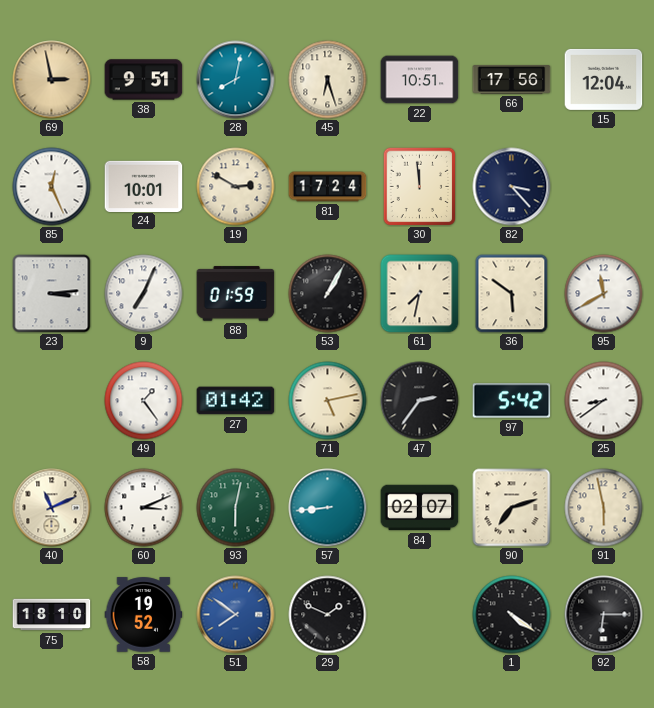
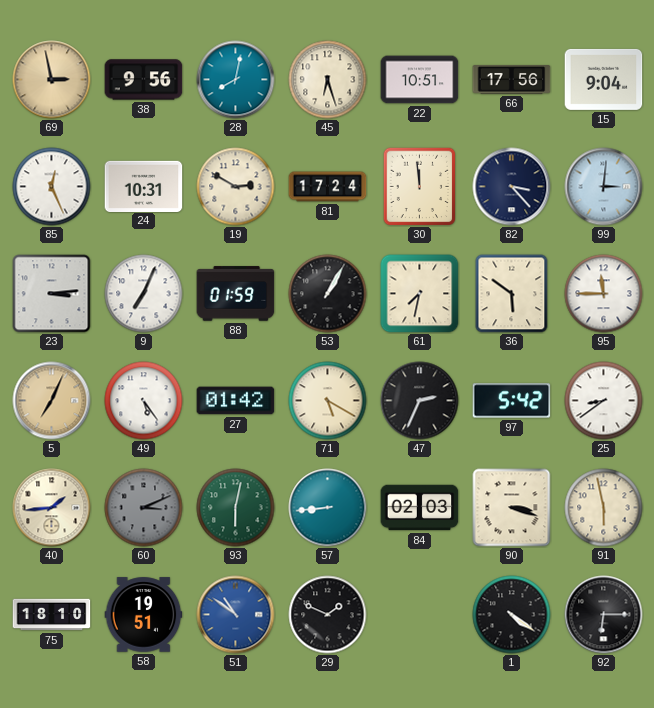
38: 9:51 -> 9:56
15: 12:04 -> 9:04
24: 10:01 -> 10:31
99: none -> 3:01
95: 11:40 -> 11:45
5: none -> 7:04
49: 1:24 -> 5:24
71: 5:13 -> 5:20
47: 2:36 -> 2:34
40: 11:11 -> 1:44
60 dial: white -> grey
84: 02:07 -> 02:03
90: 7:12 -> 3:18
58: 19:52 -> 19:51
51: 7:51 -> 10:51
